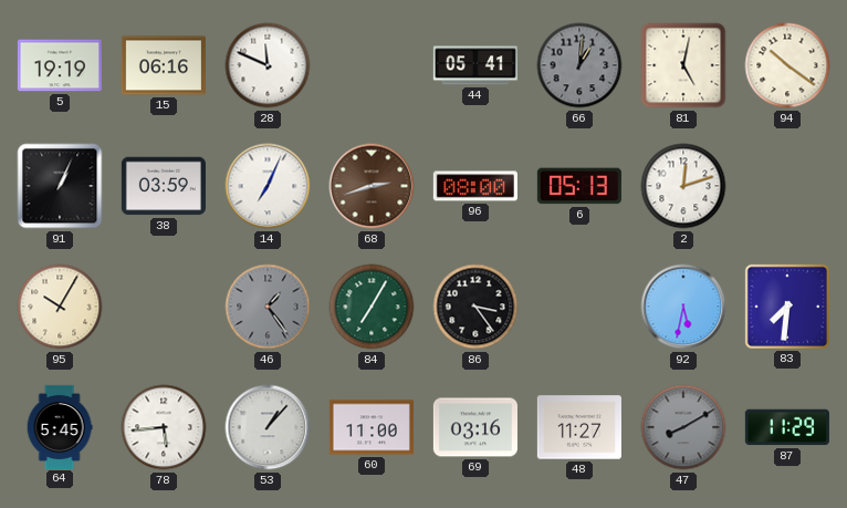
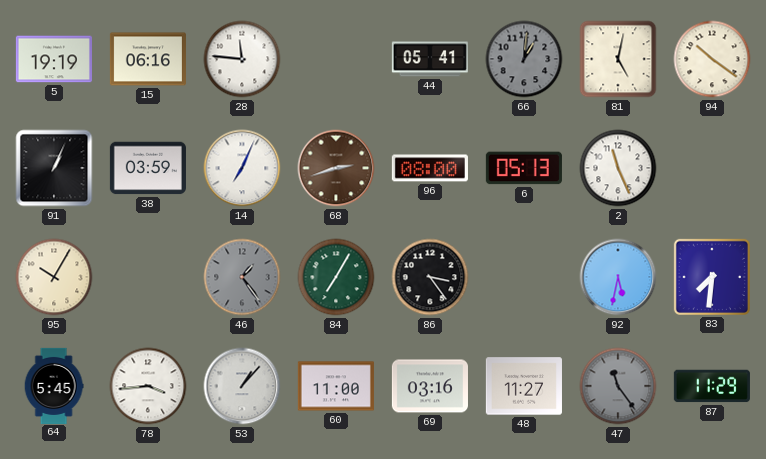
28: 11:49 -> 11:46
2: 12:12 -> 11:26
78: 5:44 -> 3:44
47: 8:10 -> 11:24
